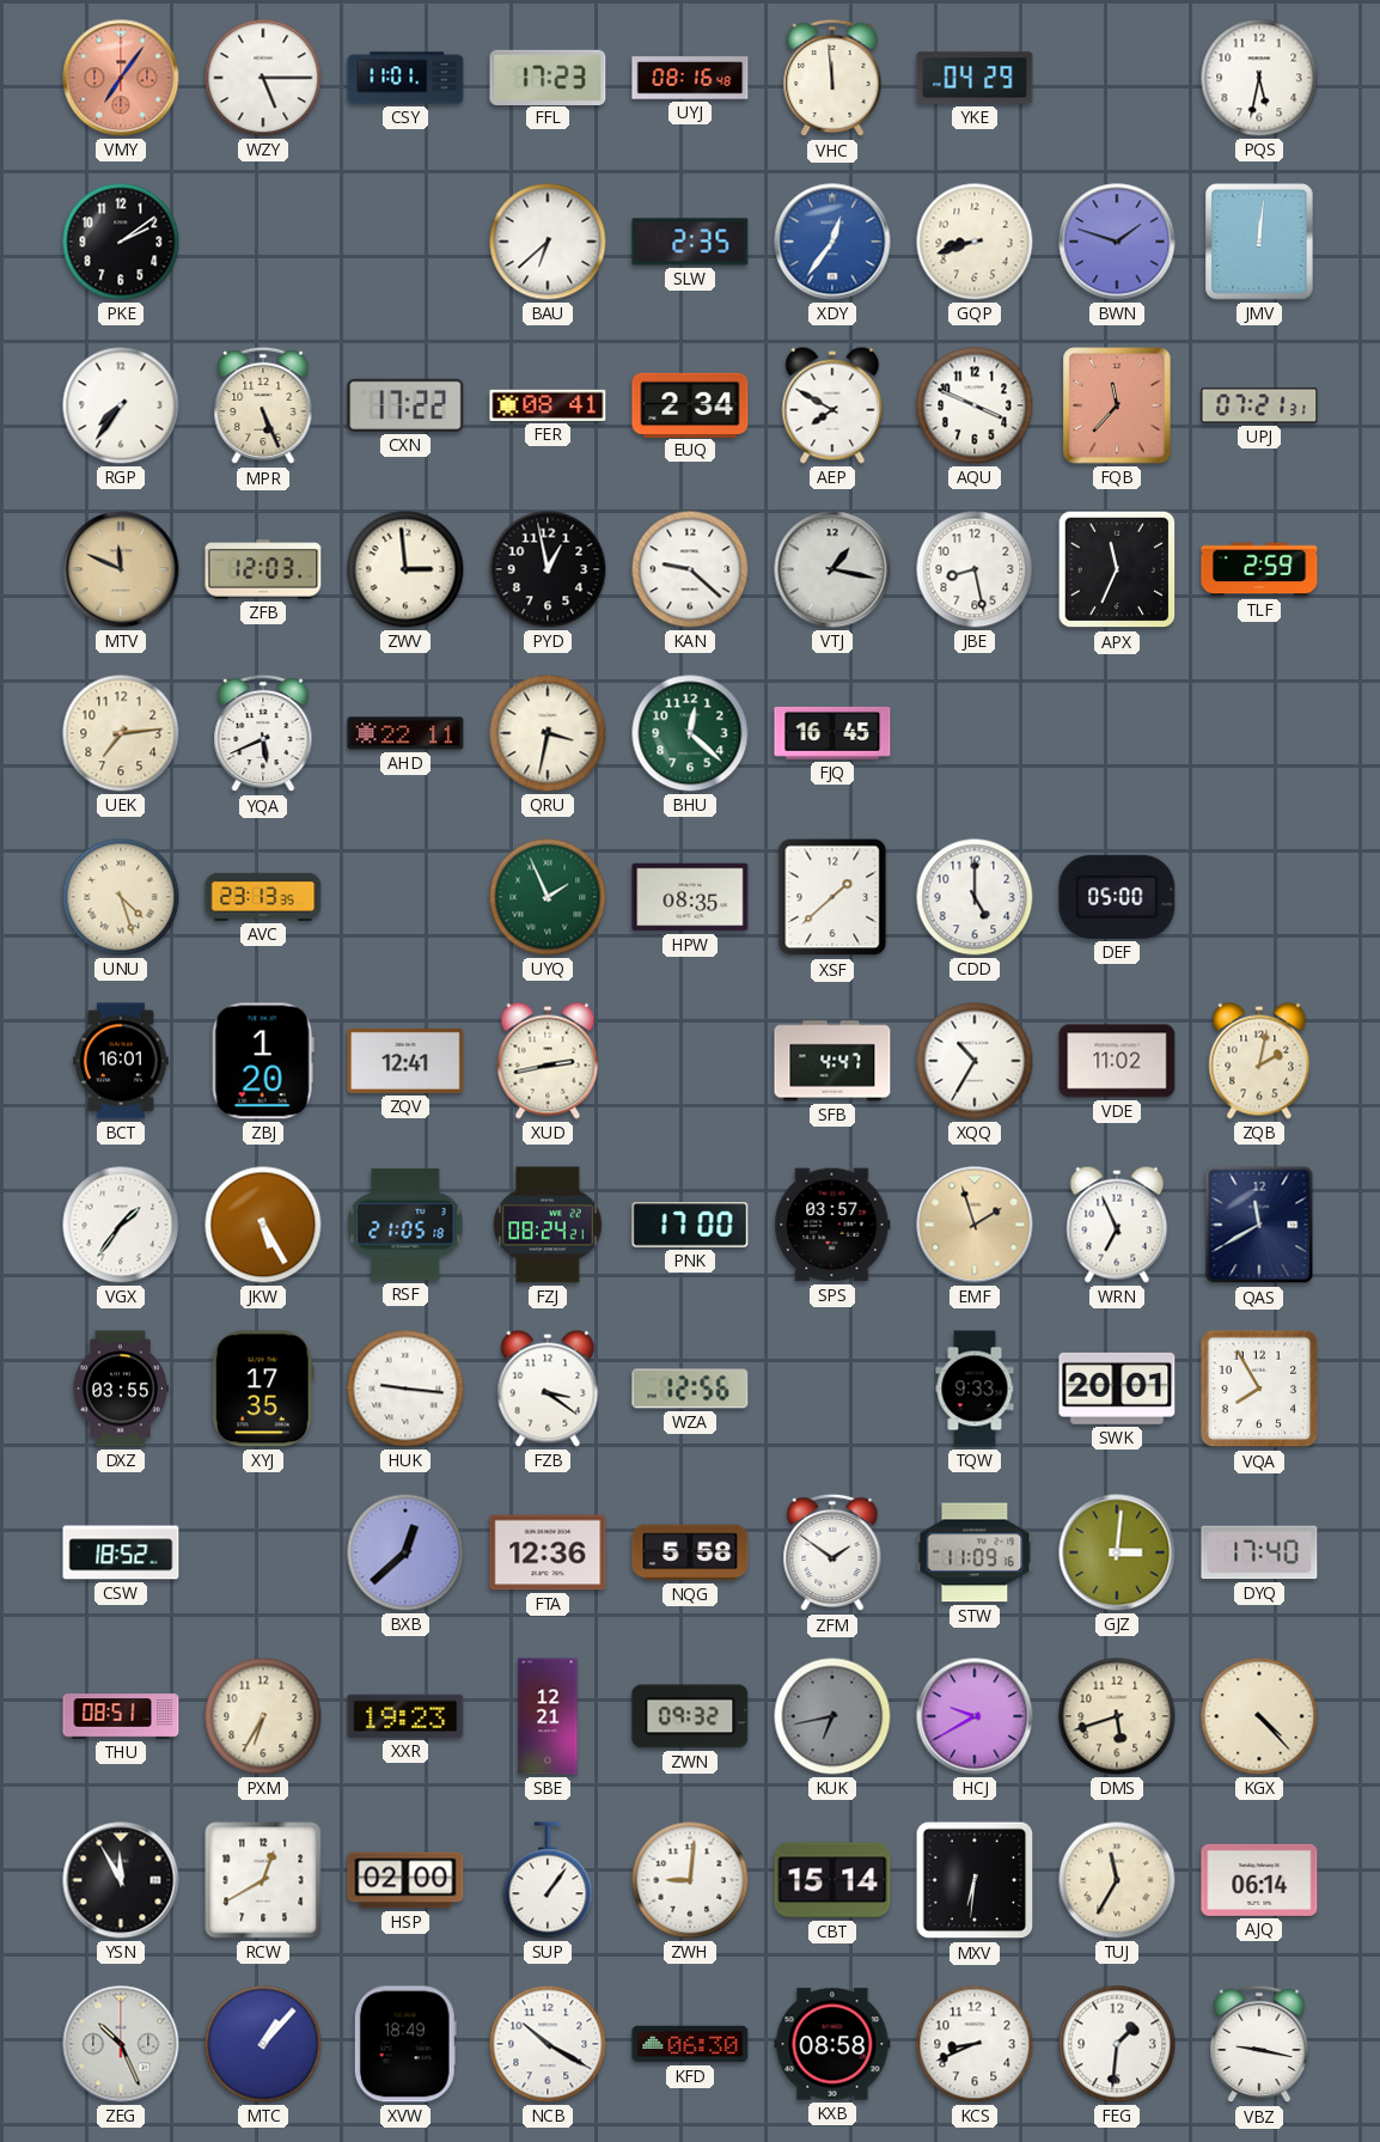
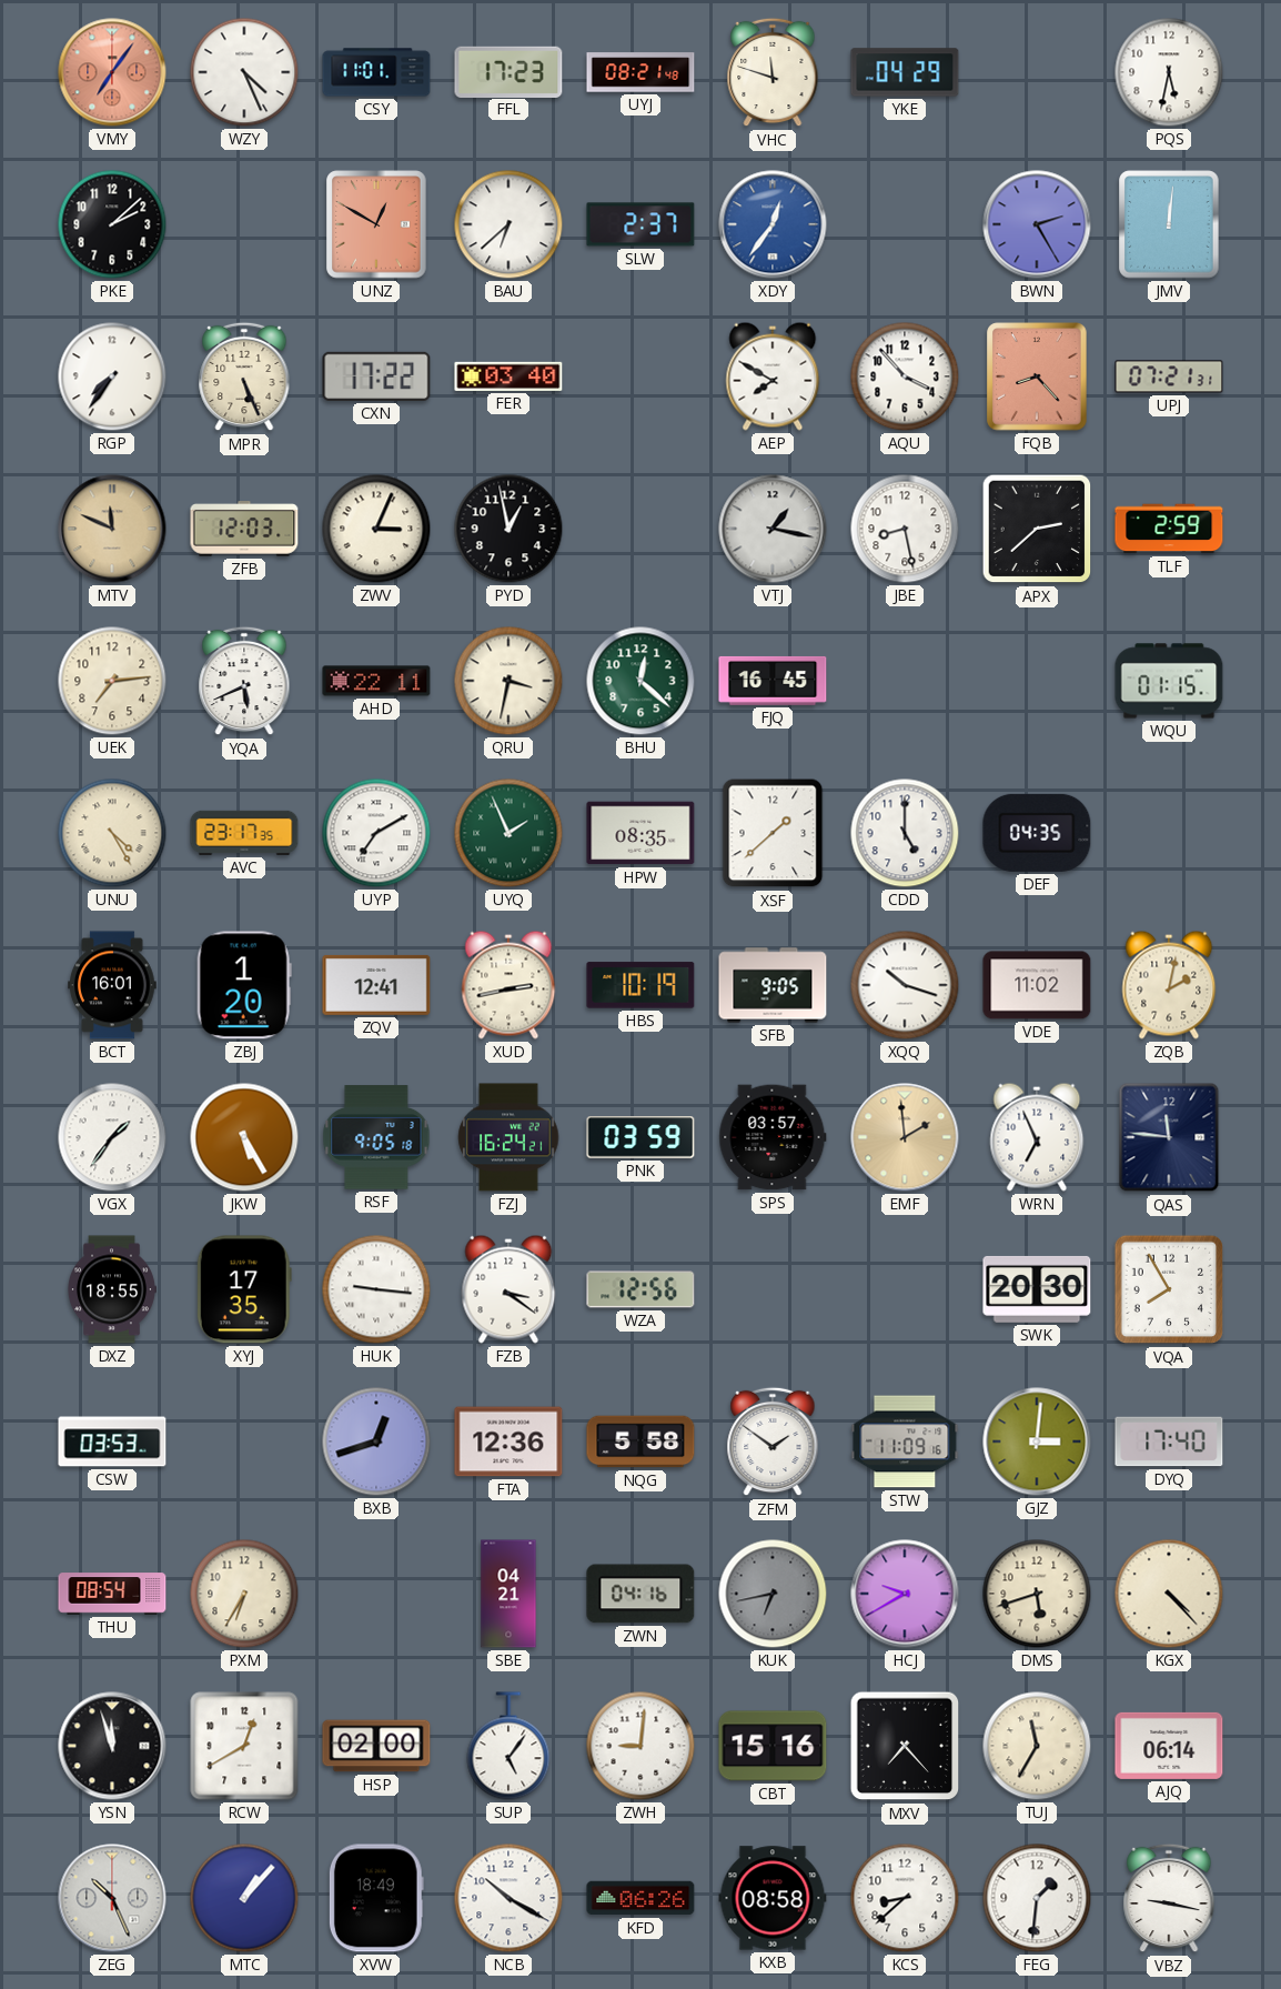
WZY: 5:15 -> 4:26
UYJ: 08:16 -> 08:21
VHC: 11:59 -> 11:48
PKE: 2:09 -> 2:08
UNZ: none -> 12:50
SLW: 2:35 -> 2:37
GQP: 8:42 -> none
BWN: 1:48 -> 2:25
FER: 08:41 -> 03:40
EUQ: 2:34 -> none
AQU: 3:49 -> 3:53
FQB: 11:37 -> 8:23
ZWV: 2:59 -> 3:04
KAN: 9:22 -> none
APX: 11:34 -> 2:38
WQU: none -> 01:15
UNU: 4:27 -> 4:25
AVC: 23:13 -> 23:17
UYP: none -> 7:10
DEF: 05:00 -> 04:35
HBS: none -> 10:19
SFB: 4:47 -> 9:05
XQQ: 10:35 -> 10:18
RSF: 21:05 -> 9:05
FZJ: 08:24 -> 16:24
PNK: 17:00 -> 03:59
EMF: 1:57 -> 1:59
QAS: 11:40 -> 11:46
DXZ: 03:55 -> 18:55
TQW: 9:33 -> none
SWK: 20:01 -> 20:30
CSW: 18:52 -> 03:53
BXB: 12:38 -> 12:42
THU: 08:51 -> 08:54
XXR: 19:23 -> none
SBE: 12:21 -> 04:21
ZWN: 09:32 -> 04:16
YSN: 11:55 -> 11:57
SUP: 1:06 -> 5:06
CBT: 15:14 -> 15:16
MXV: 6:31 -> 7:23
KFD: 06:30 -> 06:26
KCS: 8:41 -> 8:38
